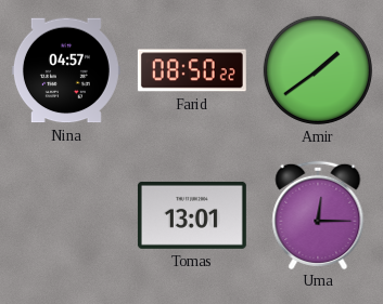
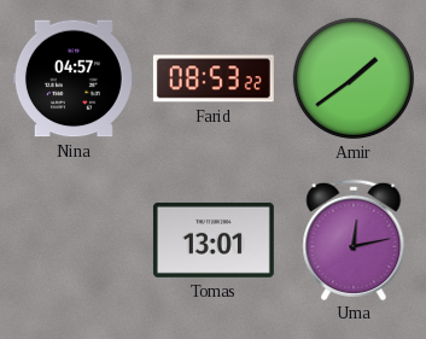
Farid: 08:50 -> 08:53
Uma: 12:15 -> 12:13
